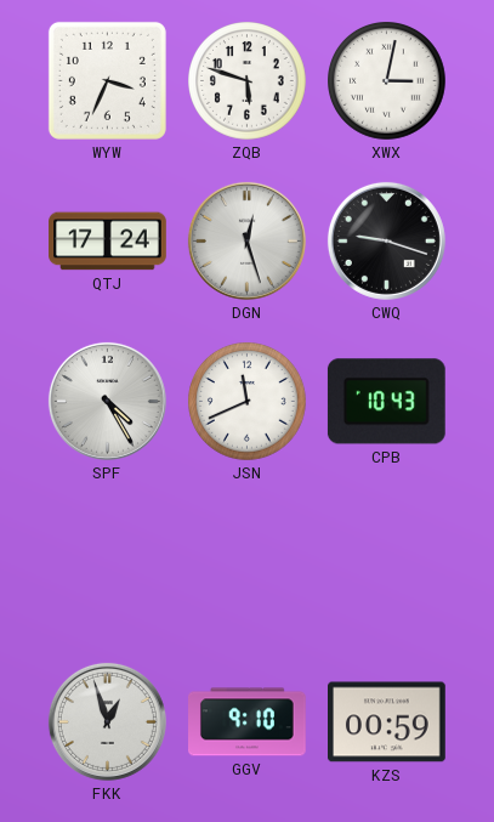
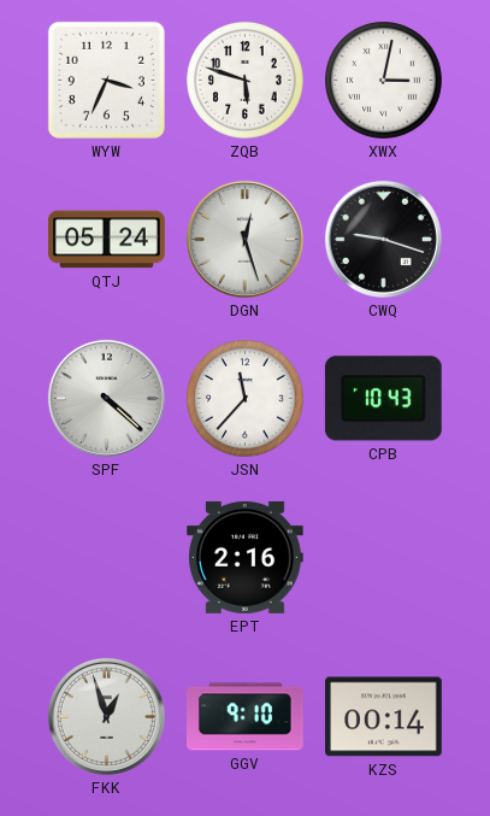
QTJ: 17:24 -> 05:24
SPF: 4:25 -> 4:22
JSN: 11:41 -> 11:37
EPT: none -> 2:16
KZS: 00:59 -> 00:14
